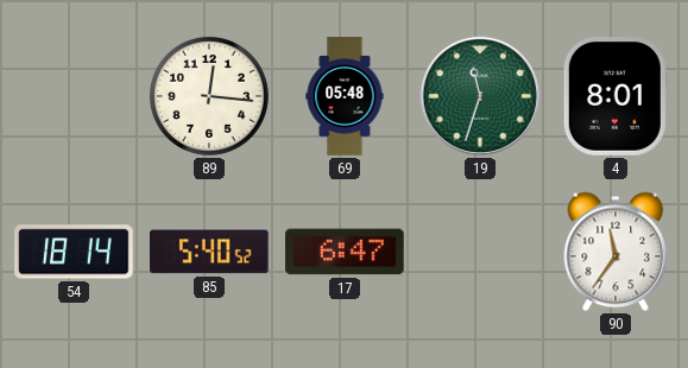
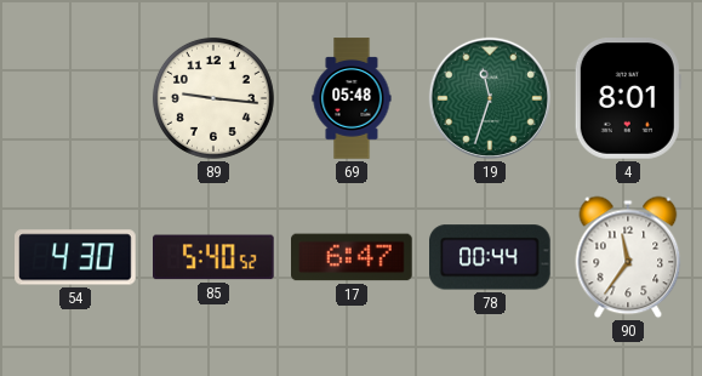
89: 12:16 -> 9:16
54: 18:14 -> 4:30
78: none -> 00:44
